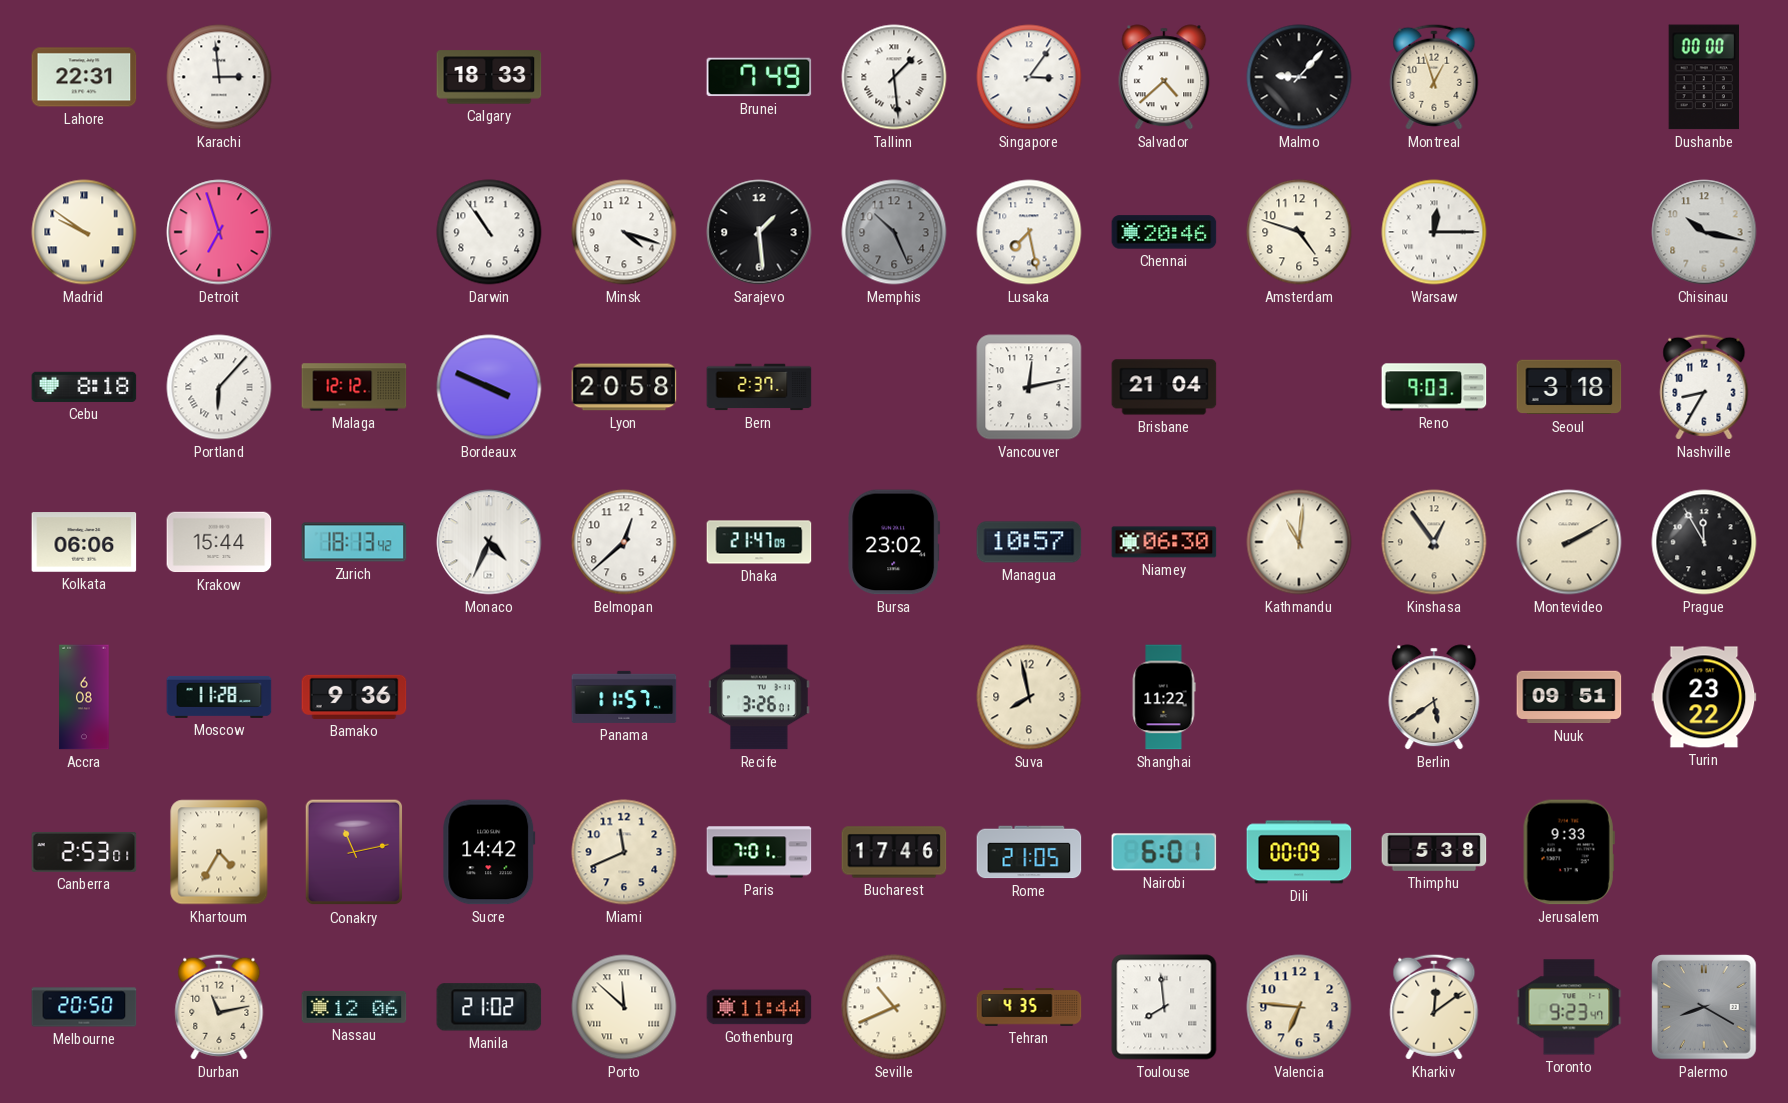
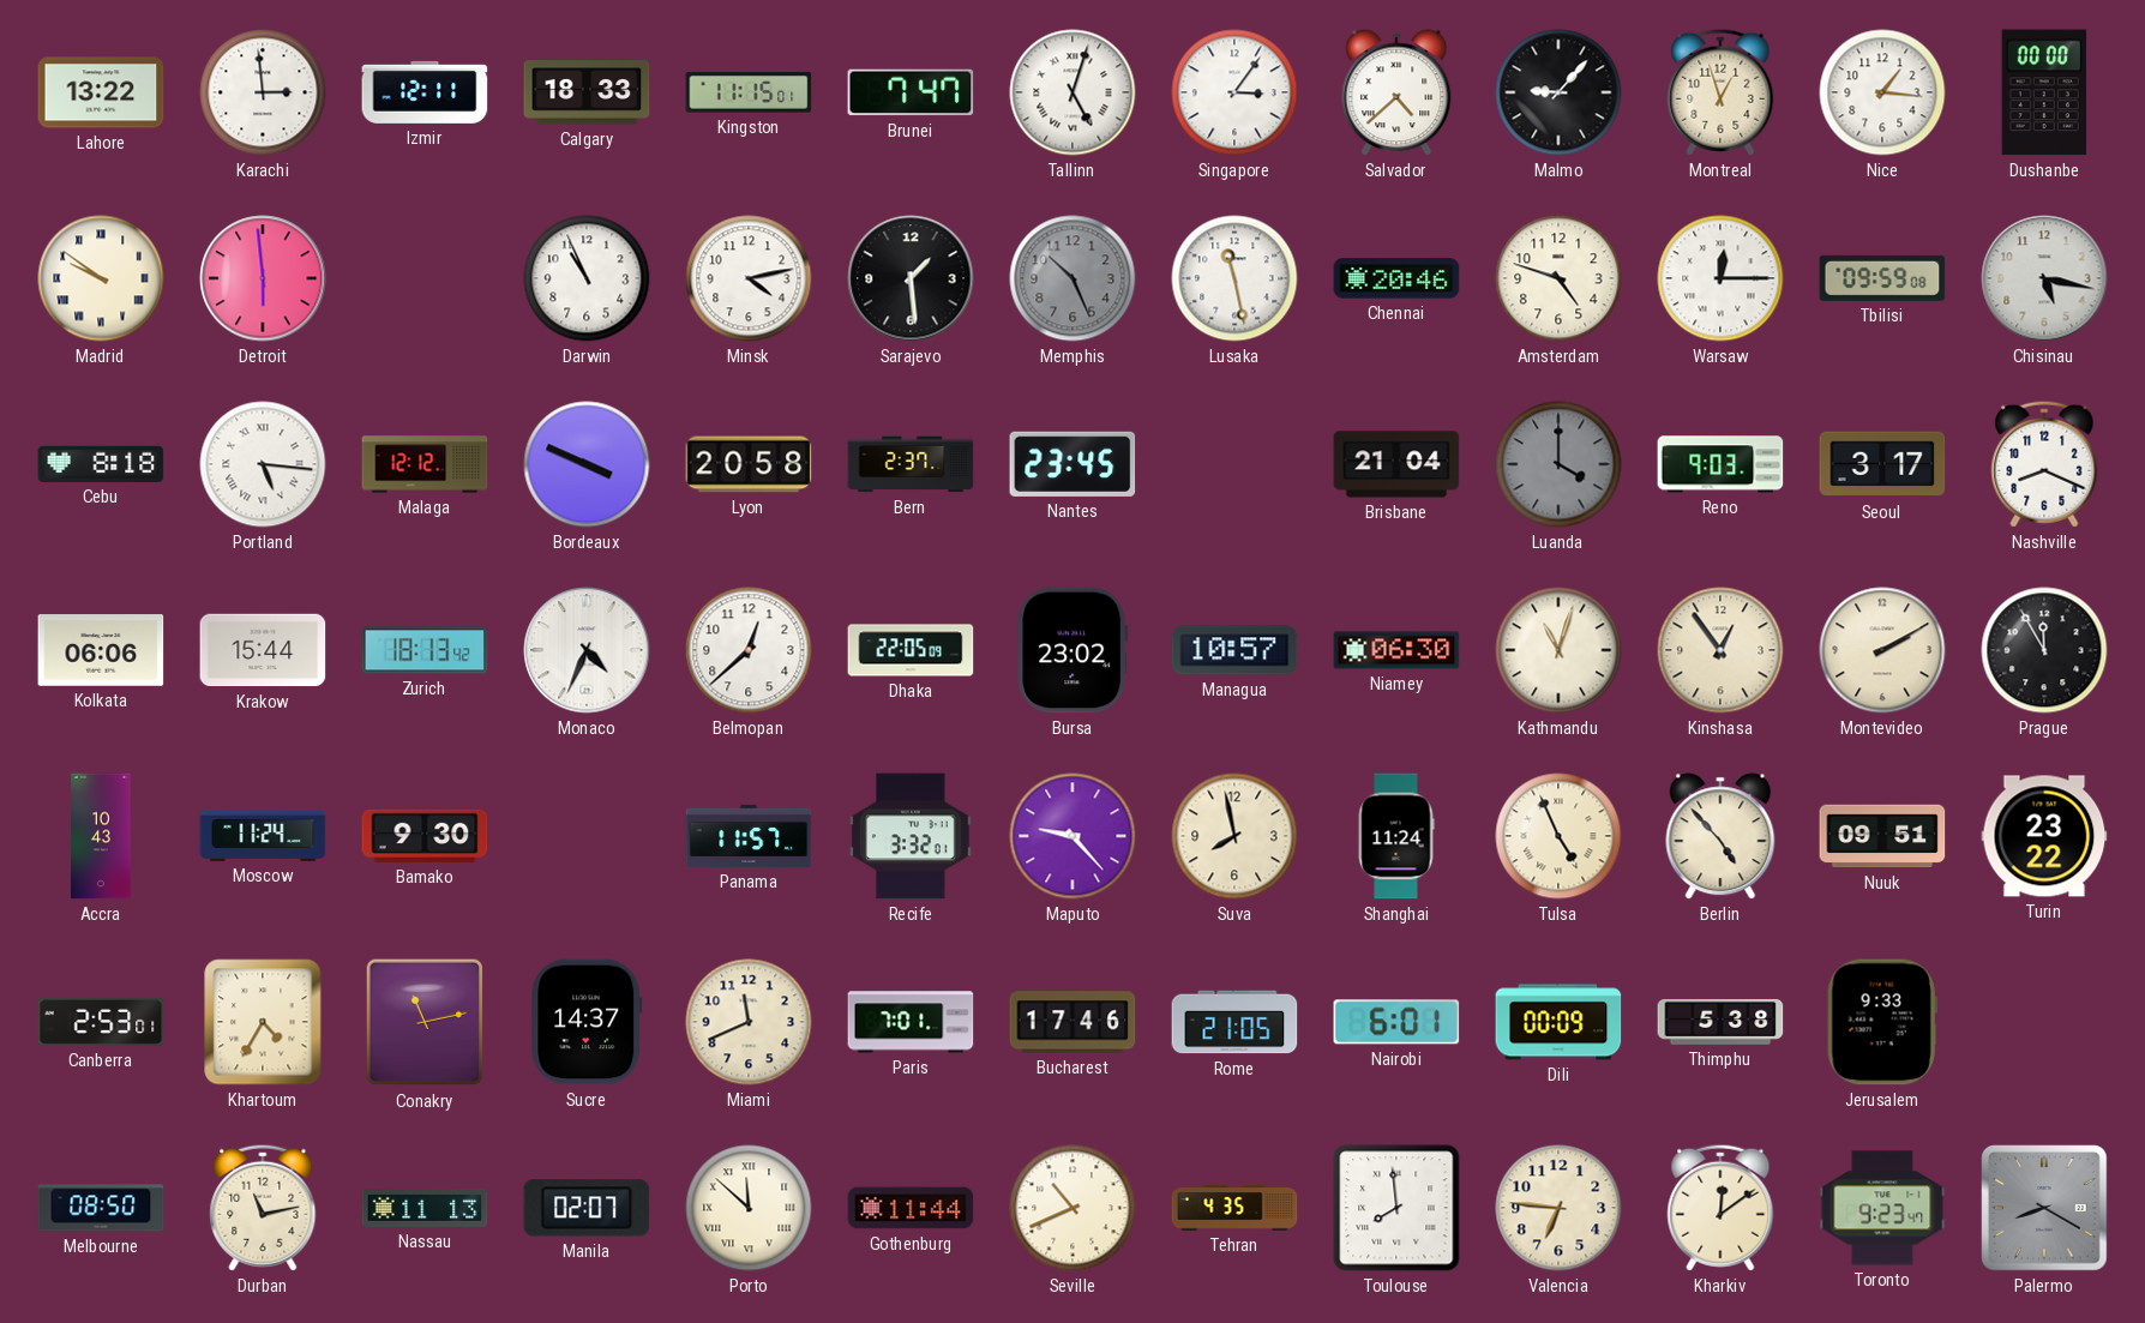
Lahore: 22:31 -> 13:22
Izmir: none -> 12:11
Kingston: none -> 11:15
Brunei: 7:49 -> 7:47
Tallinn: 1:29 -> 5:03
Nice: none -> 1:16
Detroit: 6:57 -> 5:59
Darwin: 10:54 -> 10:56
Minsk: 4:18 -> 4:13
Lusaka: 7:28 -> 11:28
Tbilisi: none -> 09:59
Chisinau: 10:17 -> 5:17
Portland: 6:07 -> 5:16
Nantes: none -> 23:45
Vancouver: 12:13 -> none
Luanda: none -> 4:00
Seoul: 3:18 -> 3:17
Nashville: 8:35 -> 8:19
Dhaka: 21:47 -> 22:05
Kathmandu: 11:01 -> 11:03
Accra: 6:08 -> 10:43
Moscow: 11:28 -> 11:24
Bamako: 9:36 -> 9:30
Recife: 3:26 -> 3:32
Maputo: none -> 9:23
Shanghai: 11:22 -> 11:24
Tulsa: none -> 4:56
Berlin: 5:39 -> 4:53
Sucre: 14:42 -> 14:37
Melbourne: 20:50 -> 08:50
Nassau: 12:06 -> 11:13
Manila: 21:02 -> 02:07
